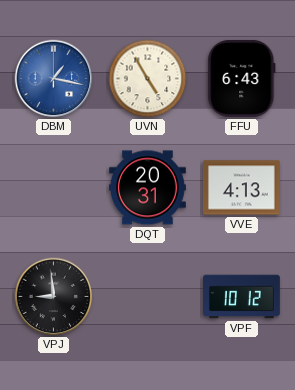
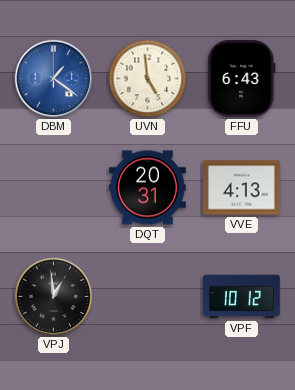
DBM: 1:17 -> 1:21
UVN: 4:55 -> 4:59
VPJ: 8:59 -> 12:59
